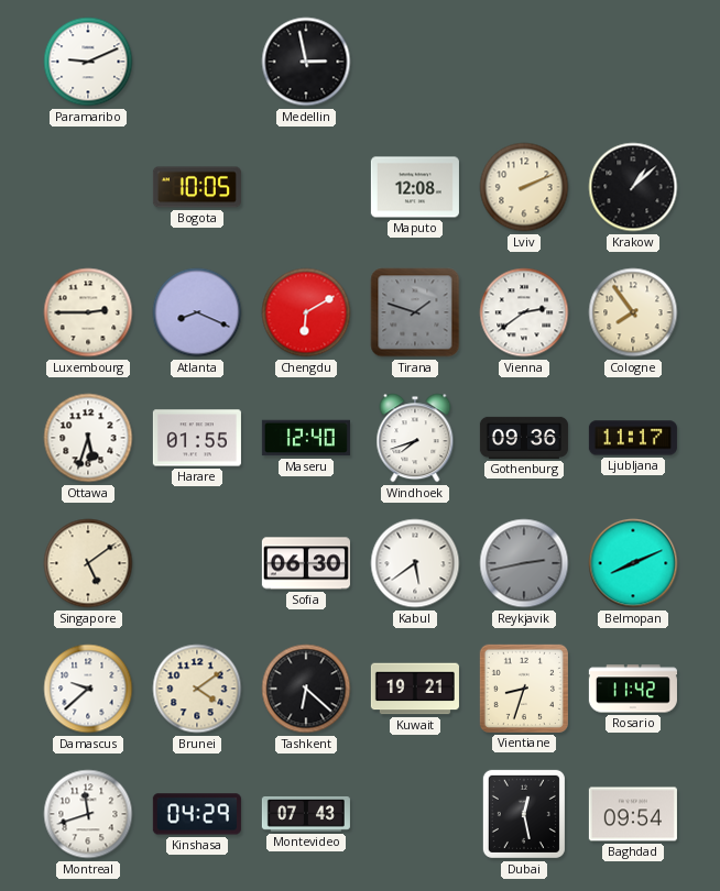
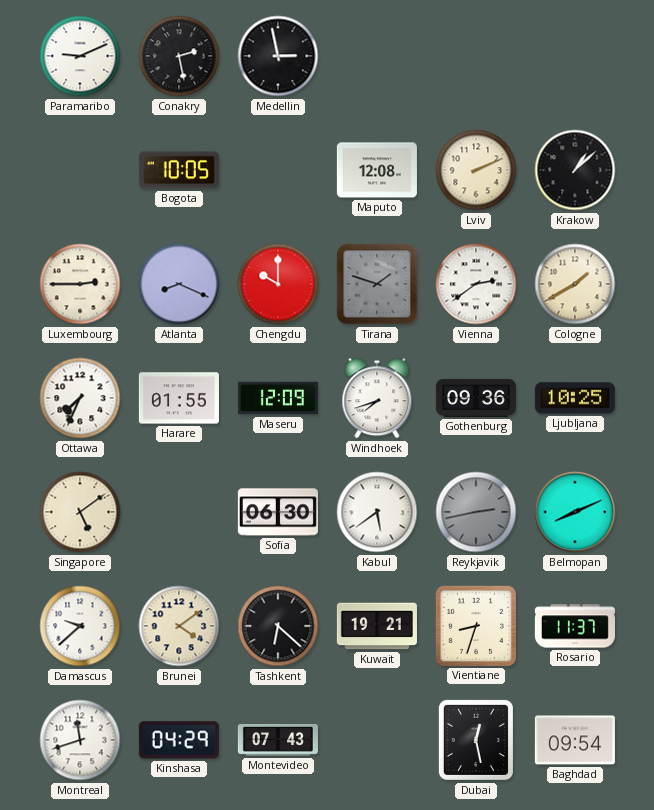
Conakry: none -> 2:28
Chengdu: 6:10 -> 10:00
Cologne: 7:54 -> 1:40
Ottawa: 5:33 -> 7:34
Maseru: 12:40 -> 12:09
Ljubljana: 11:17 -> 10:25
Rosario: 11:42 -> 11:37
